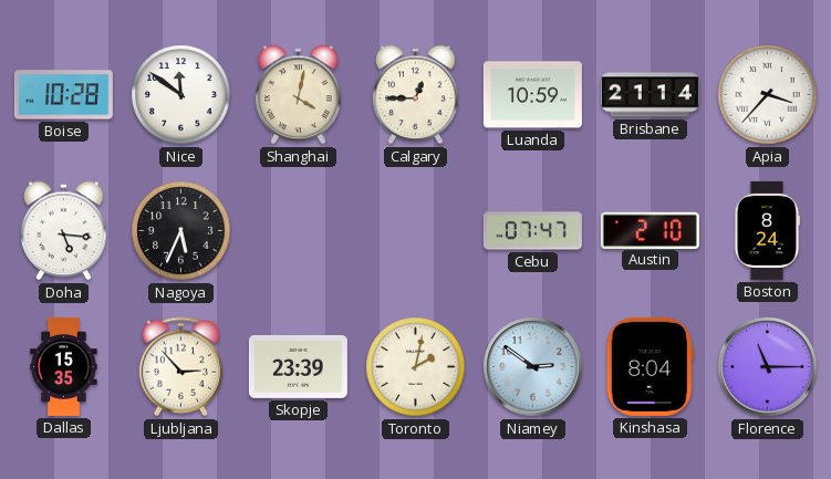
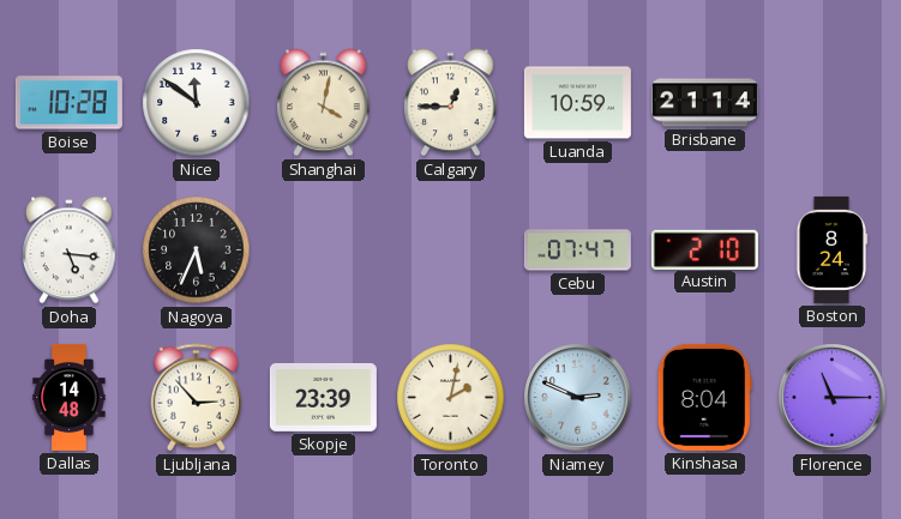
Apia: 3:37 -> none
Dallas: 15:35 -> 14:48
Niamey: 2:51 -> 2:49
